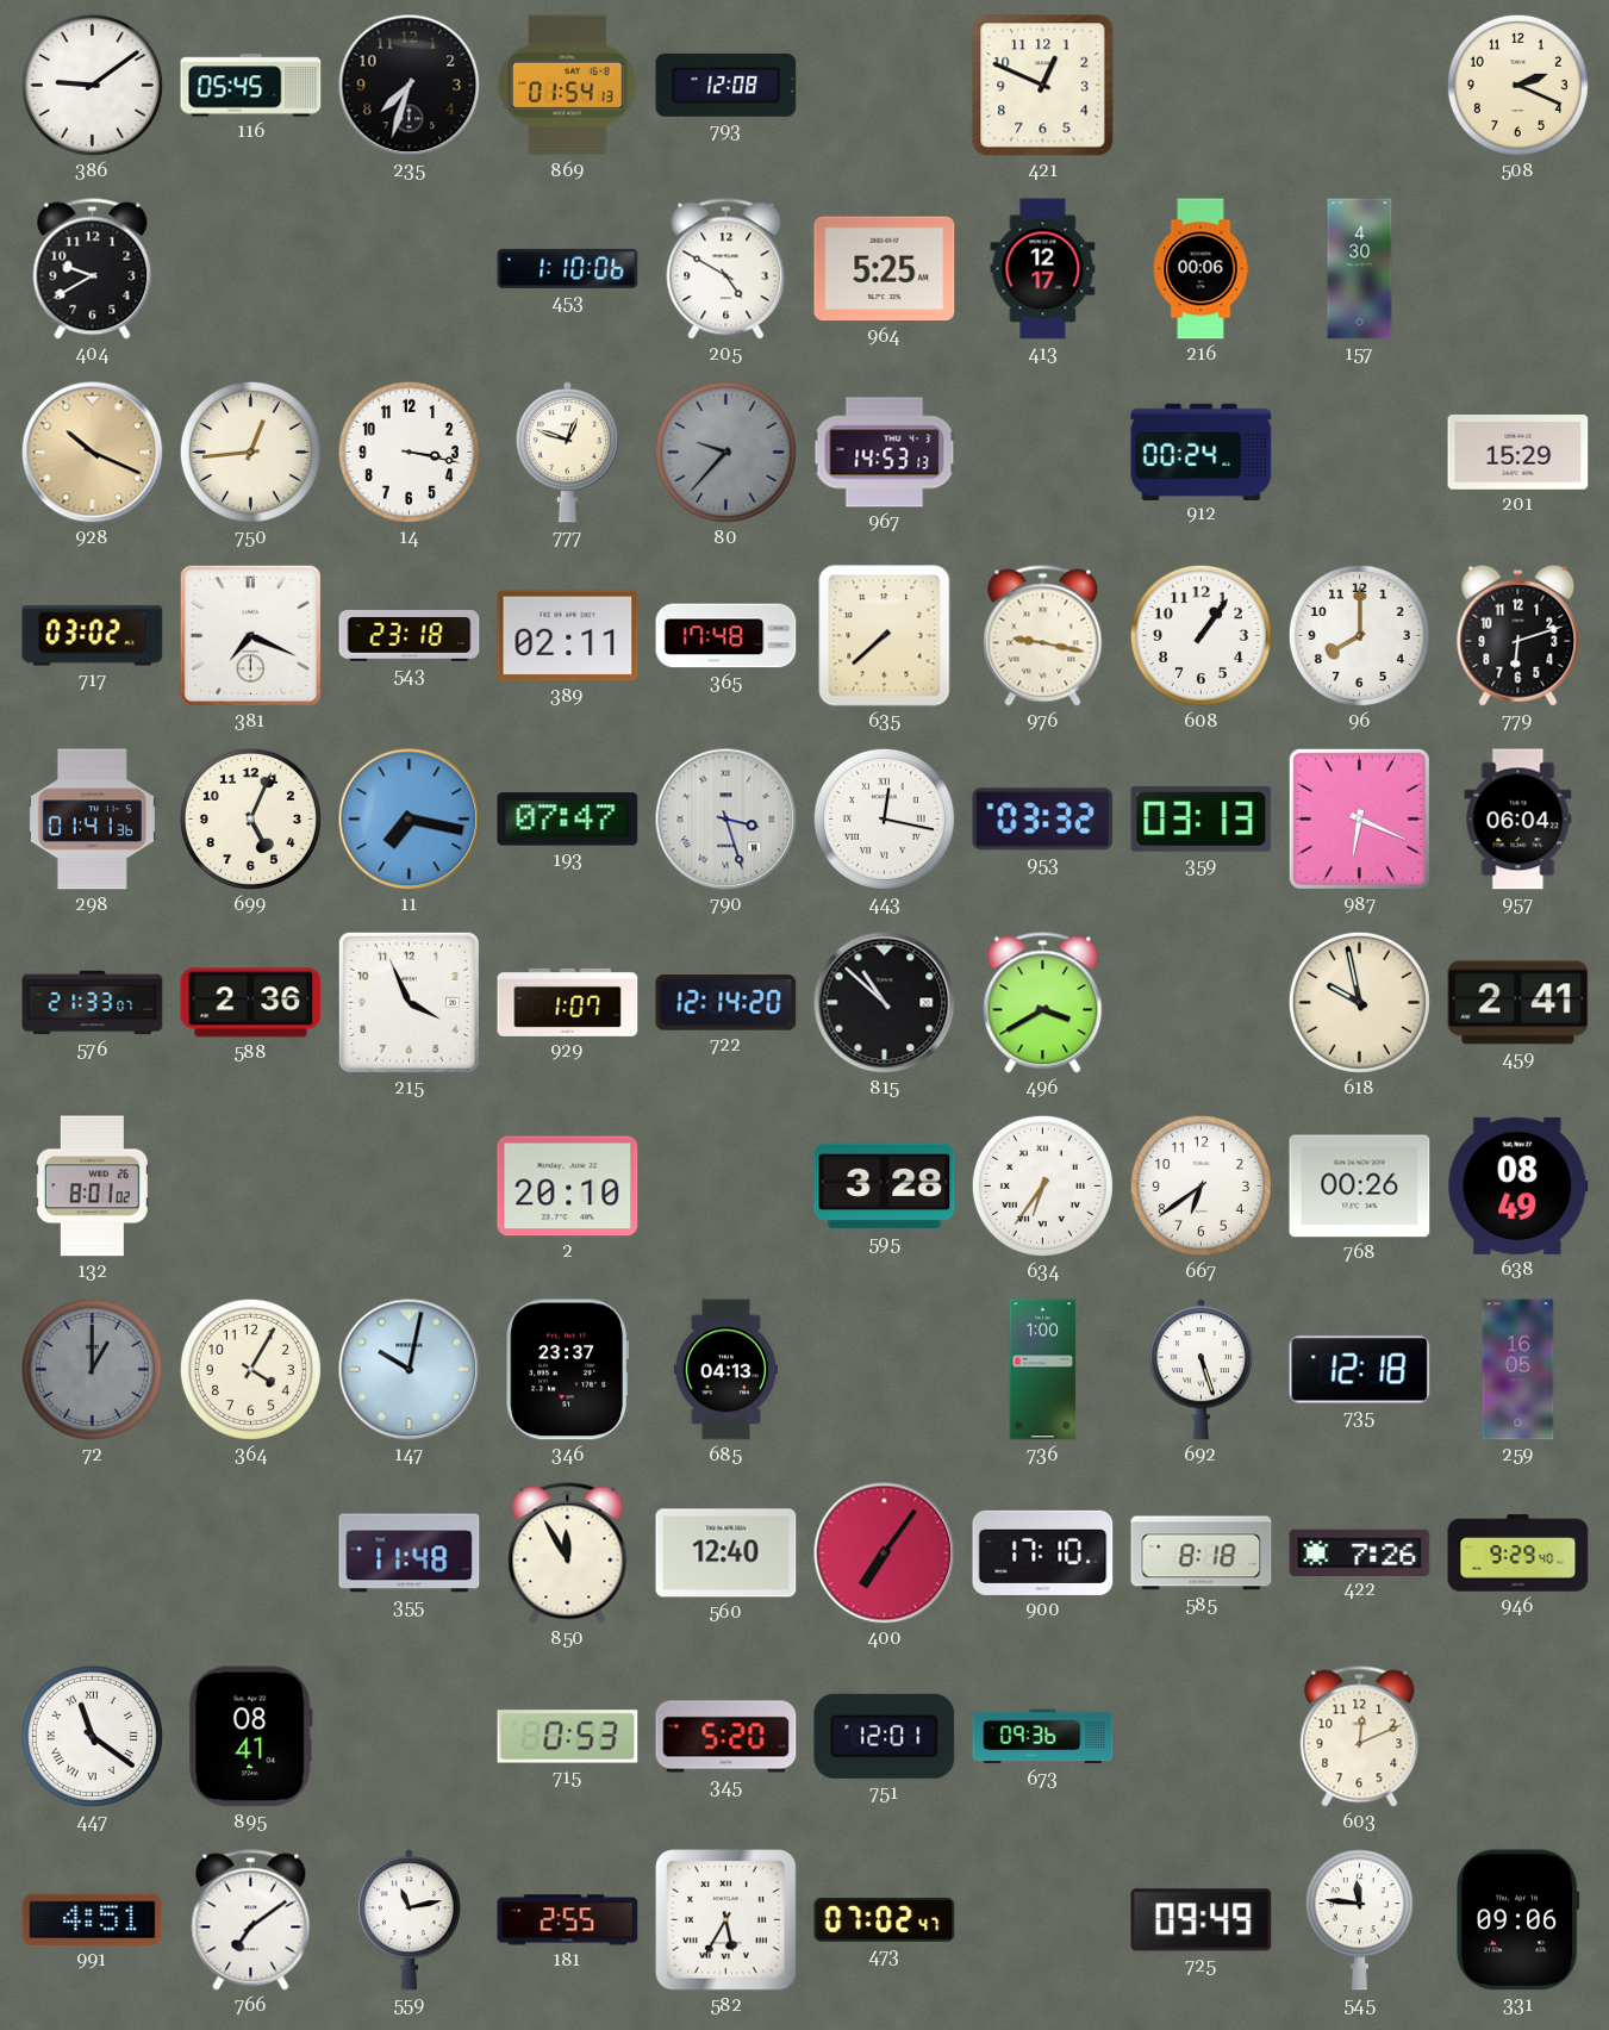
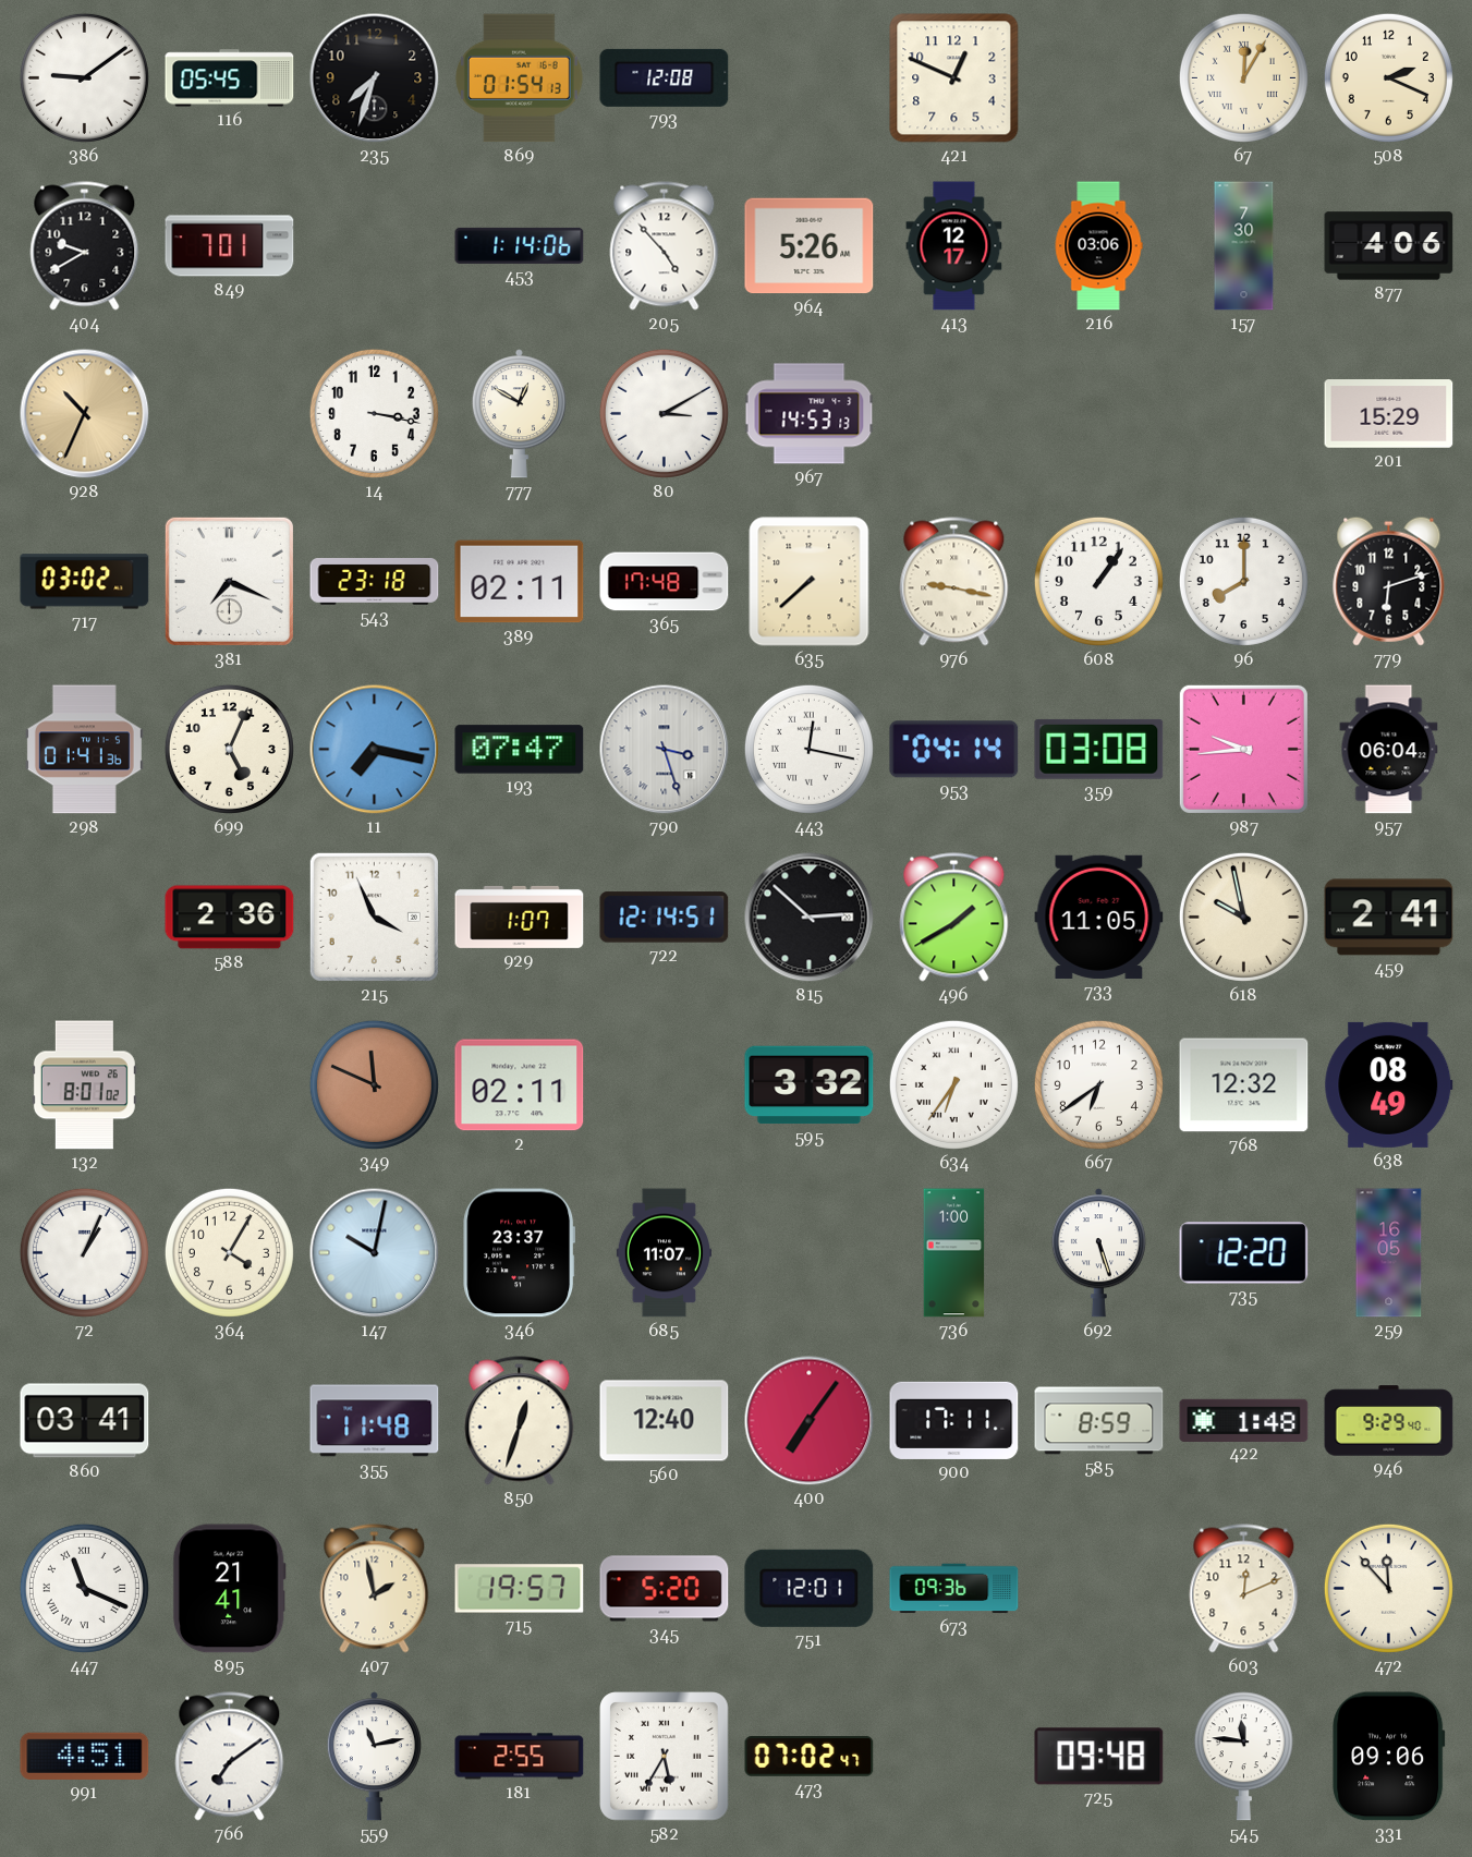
67: none -> 12:05
849: none -> 7:01
453: 1:10 -> 1:14
205: 4:50 -> 4:53
964: 5:25 -> 5:26
216: 00:06 -> 03:06
157: 4:30 -> 7:30
877: none -> 4:06
928: 10:19 -> 10:34
750: 12:44 -> none
777: 12:48 -> 12:50
80: 9:37 -> 3:10
80 dial: grey -> white
912: 00:24 -> none
953: 03:32 -> 04:14
359: 03:13 -> 03:08
987: 6:19 -> 9:44
576: 21:33 -> none
722: 12:14:20 -> 12:14:51
815: 10:52 -> 2:52
496: 3:40 -> 1:40
733: none -> 11:05
349: none -> 11:49
2: 20:10 -> 02:11
595: 3:28 -> 3:32
768: 00:26 -> 12:32
72: 1:00 -> 1:04
72 dial: grey -> white
685: 04:13 -> 11:07
735: 12:18 -> 12:20
860: none -> 03:41
850: 11:55 -> 12:33
900: 17:10 -> 17:11
585: 8:18 -> 8:59
422: 7:26 -> 1:48
447: 11:21 -> 11:19
895: 08:41 -> 21:41
407: none -> 1:58
715: 0:53 -> 19:57
472: none -> 11:53
725: 09:49 -> 09:48
